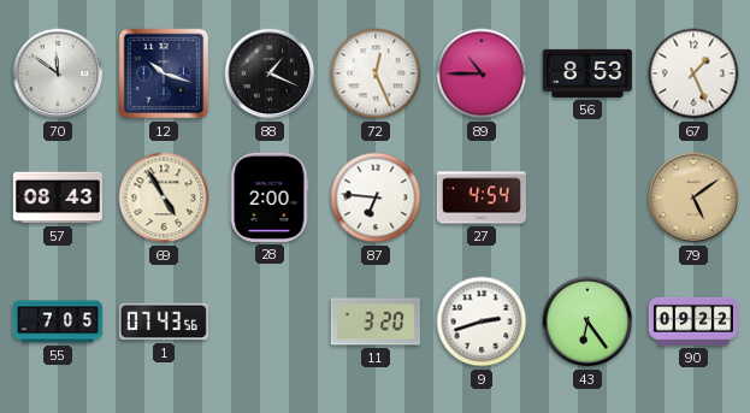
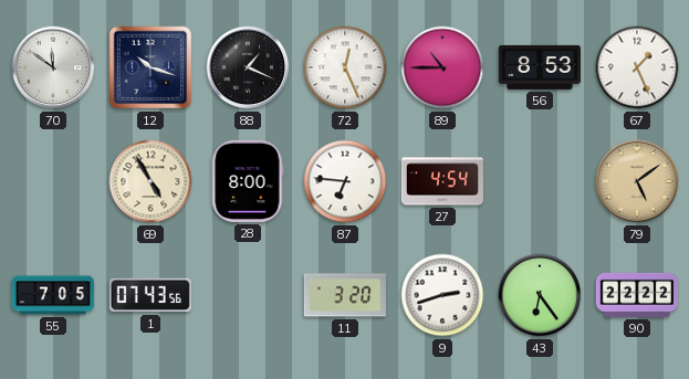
57: 08:43 -> none
28: 2:00 -> 8:00
90: 09:22 -> 22:22
